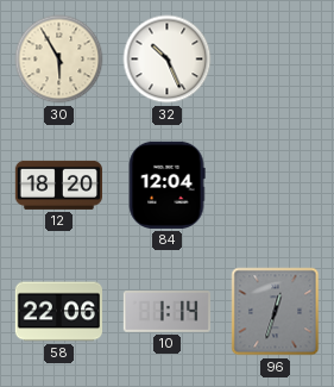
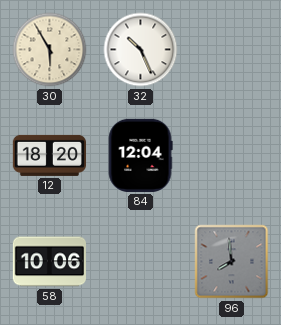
58: 22:06 -> 10:06
10: 1:14 -> none
96: 12:33 -> 7:59
